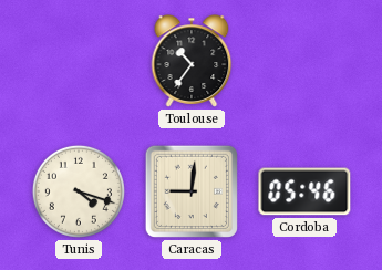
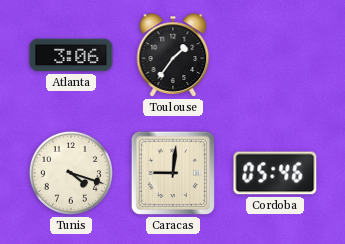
Atlanta: none -> 3:06
Toulouse: 10:36 -> 1:36
